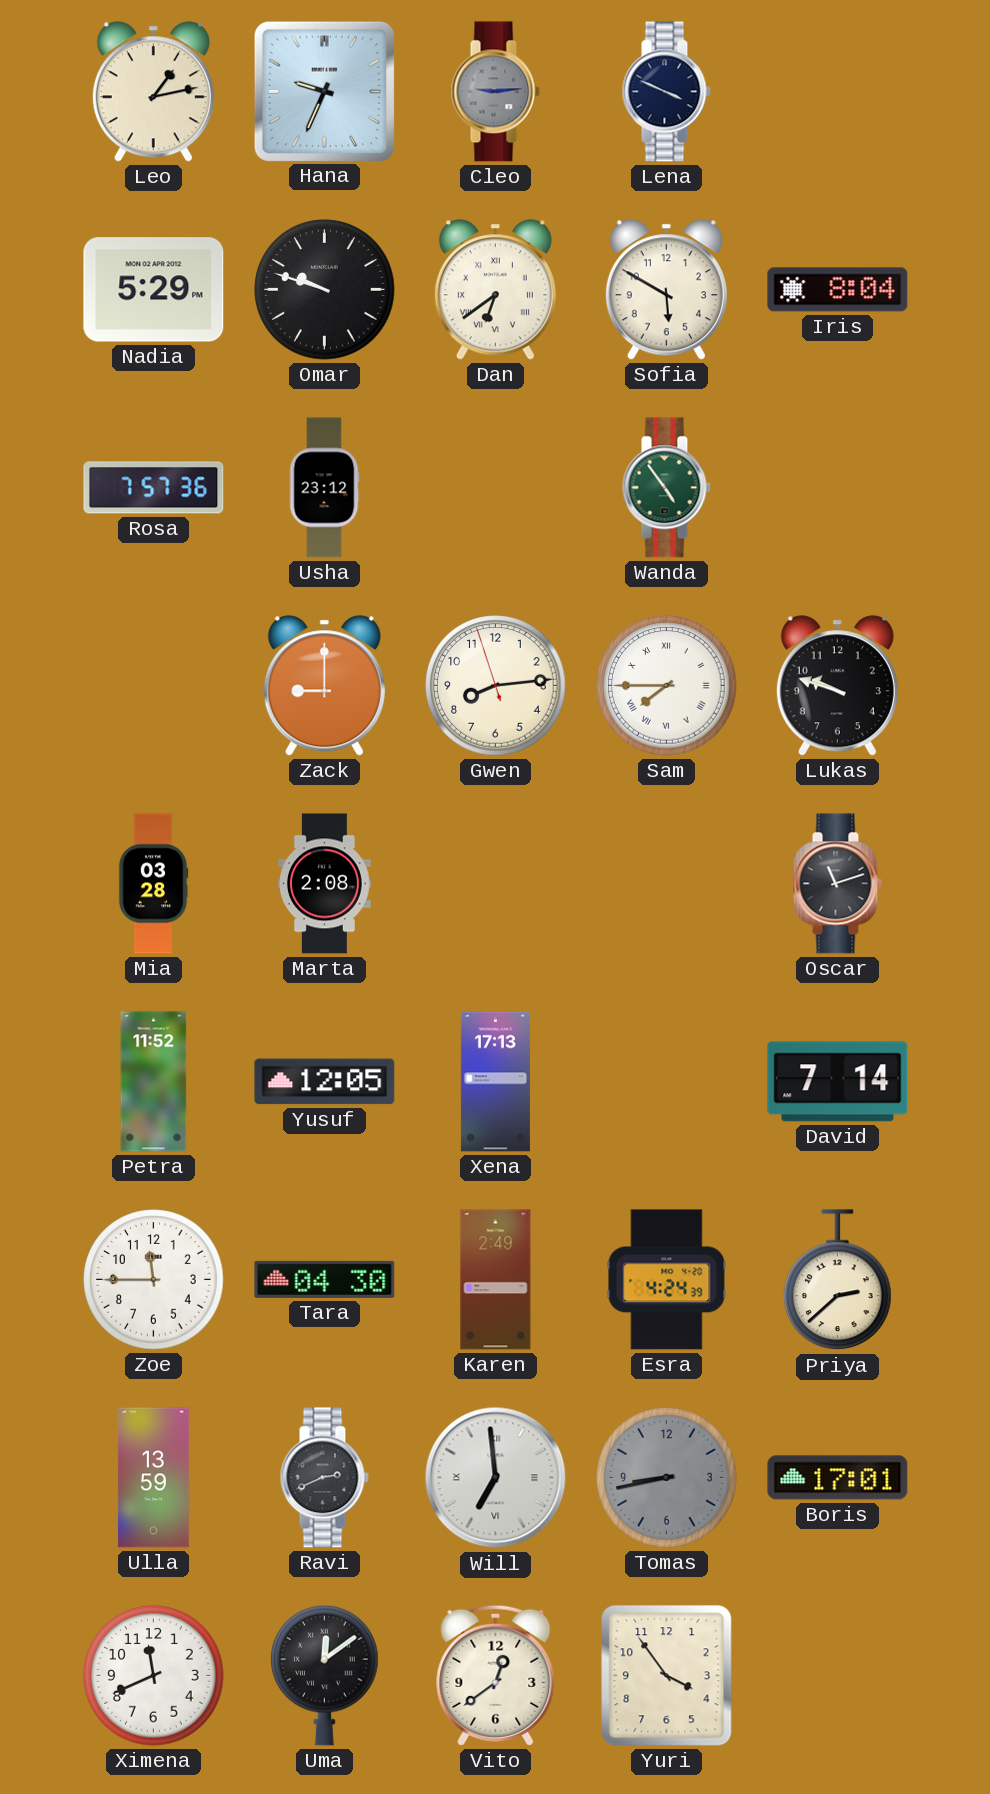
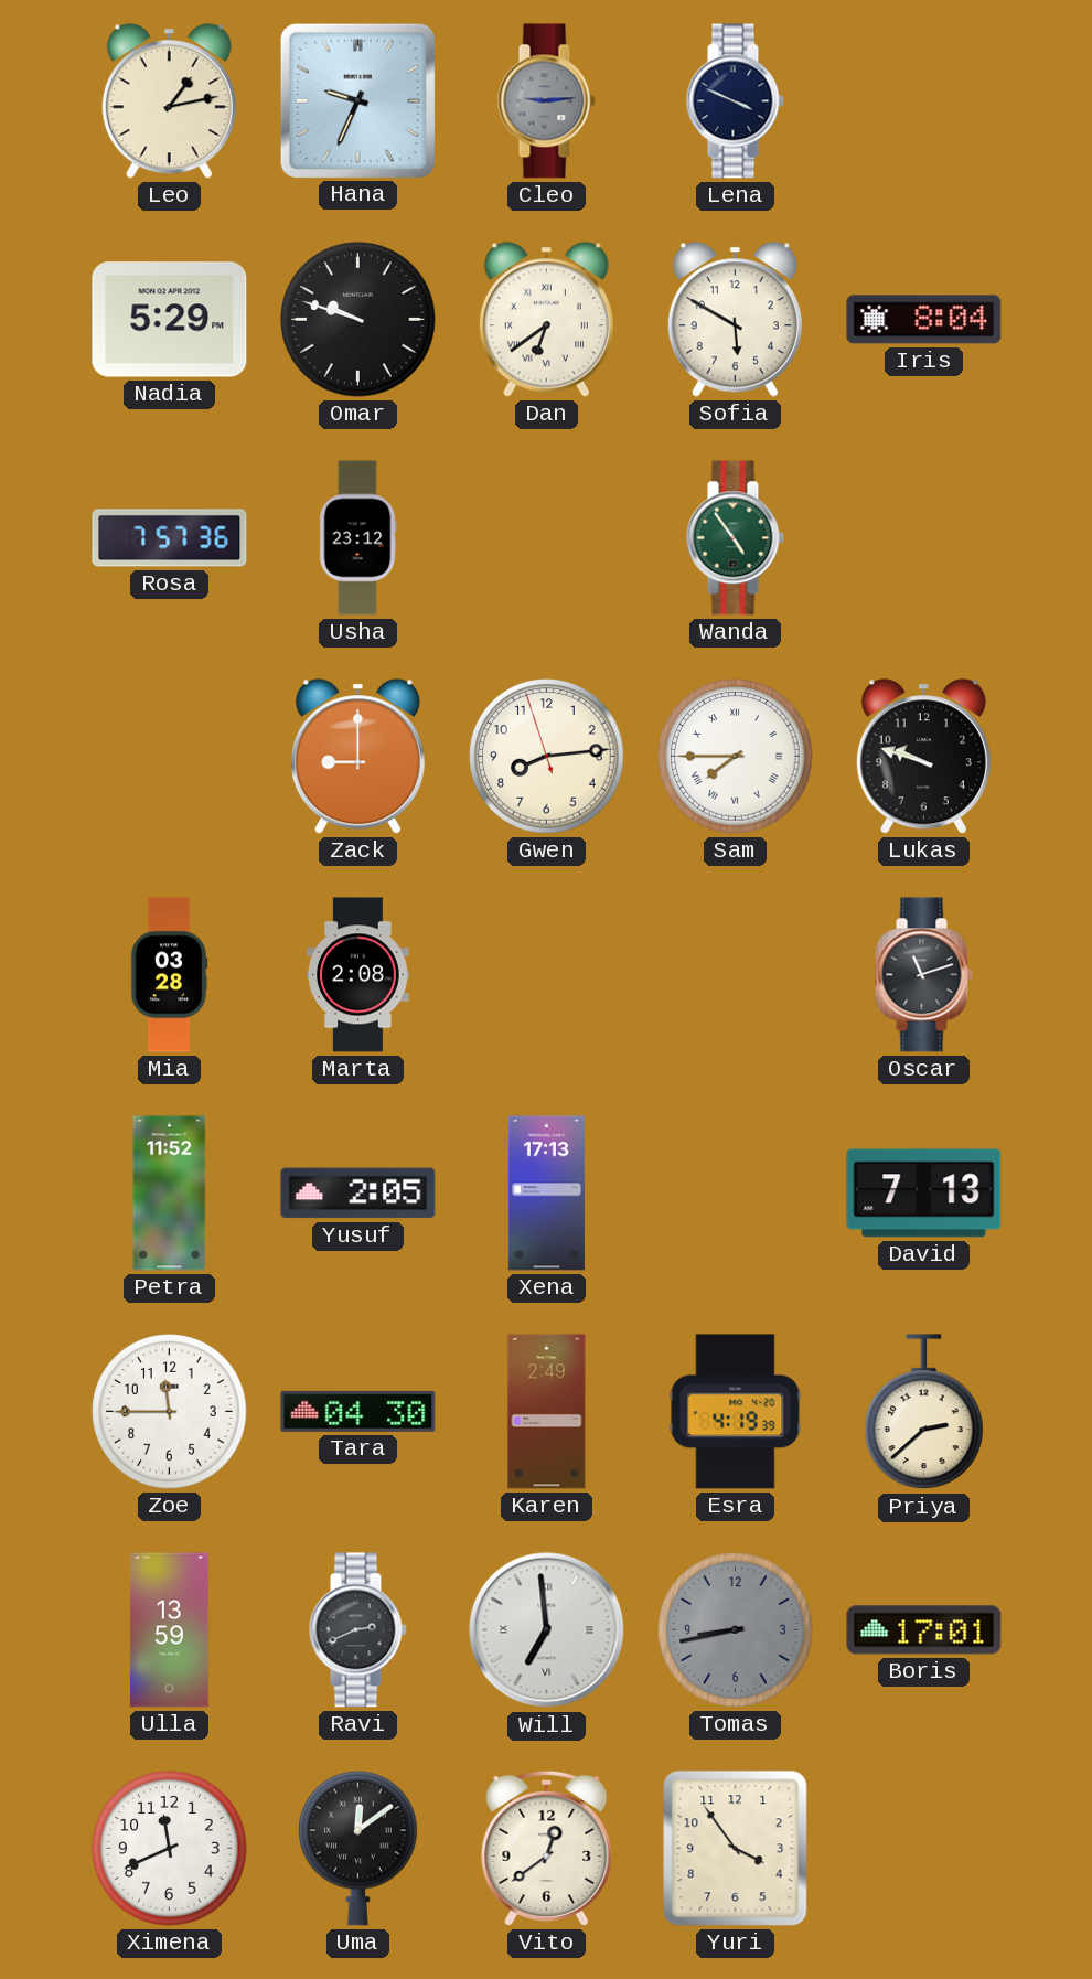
Yusuf: 12:05 -> 2:05
David: 7:14 -> 7:13
Esra: 4:24 -> 4:19
